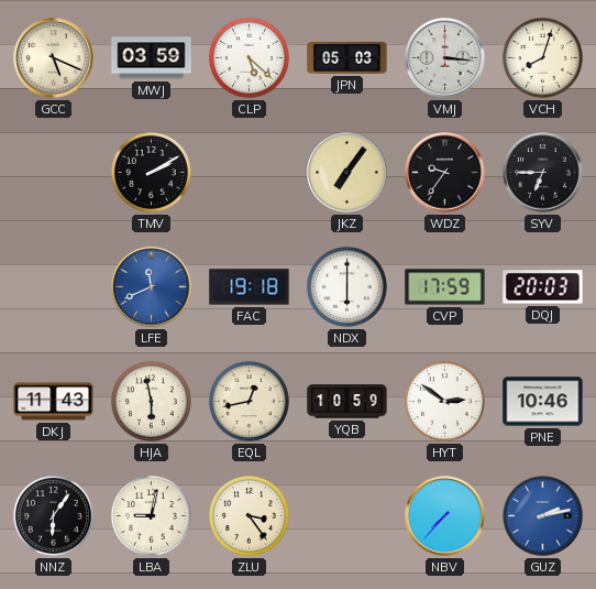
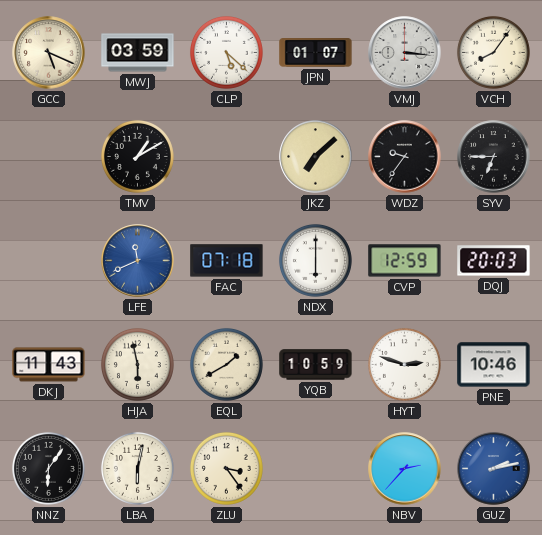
JPN: 05:03 -> 01:07
VCH: 8:03 -> 8:06
TMV: 2:10 -> 1:10
JKZ: 7:06 -> 7:08
FAC: 19:18 -> 07:18
CVP: 17:59 -> 12:59
EQL: 12:43 -> 1:40
HYT: 2:51 -> 2:48
LBA: 9:02 -> 6:02
NBV: 7:37 -> 2:37
